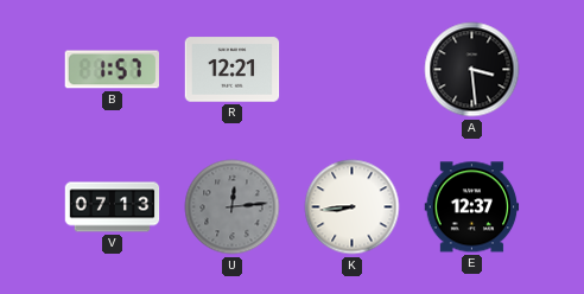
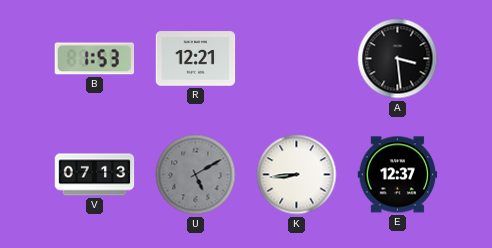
B: 1:57 -> 1:53
U: 12:14 -> 5:10
